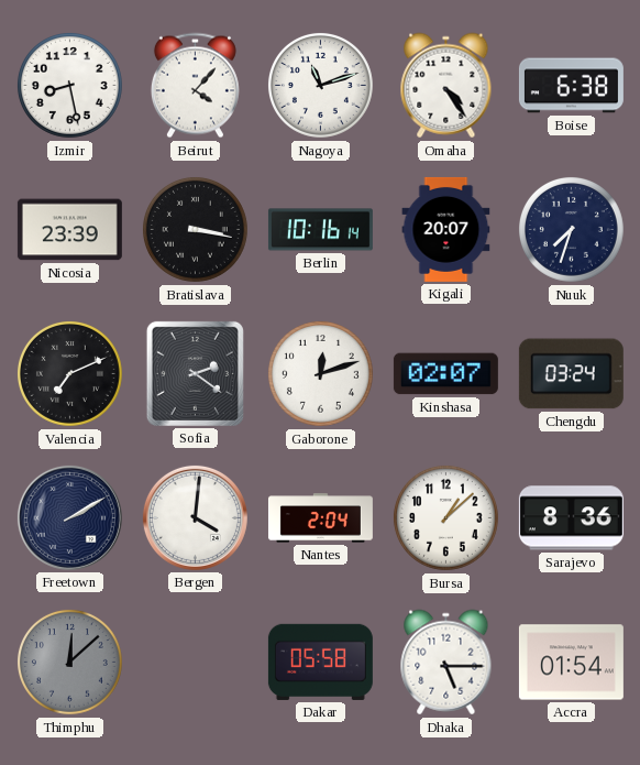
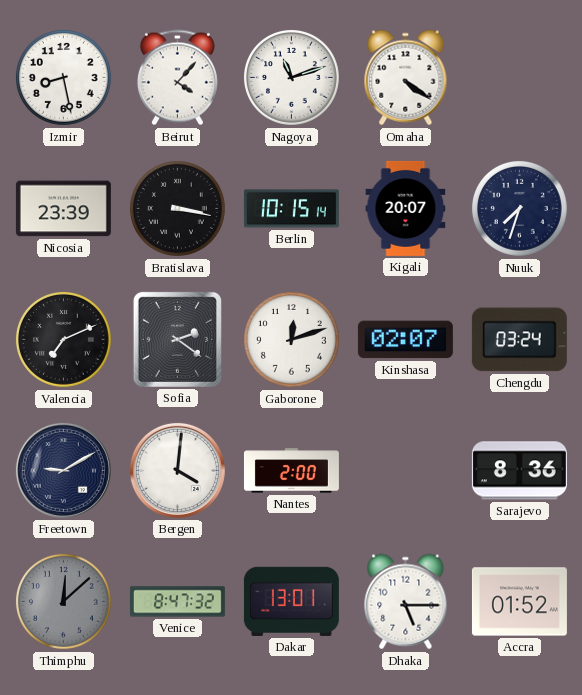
Omaha: 4:24 -> 4:21
Boise: 6:38 -> none
Berlin: 10:16 -> 10:15
Freetown: 2:10 -> 9:10
Nantes: 2:04 -> 2:00
Bursa: 1:08 -> none
Venice: none -> 8:47
Dakar: 05:58 -> 13:01
Accra: 01:54 -> 01:52
